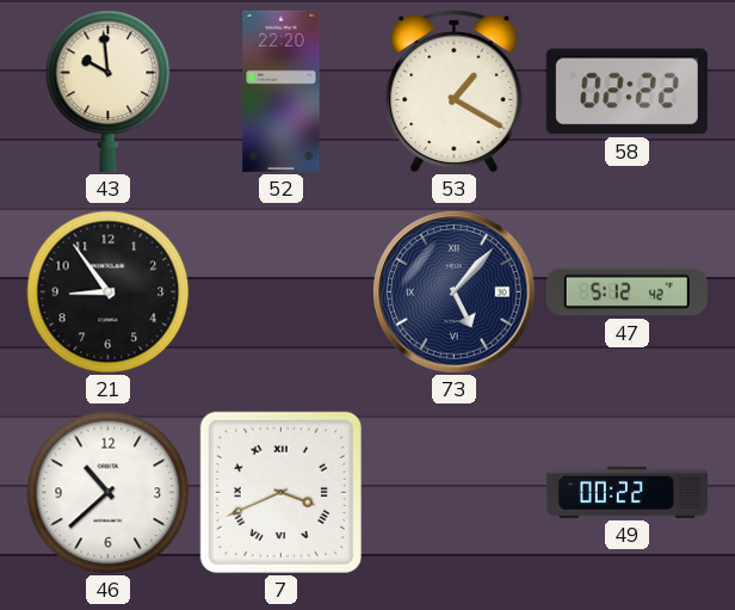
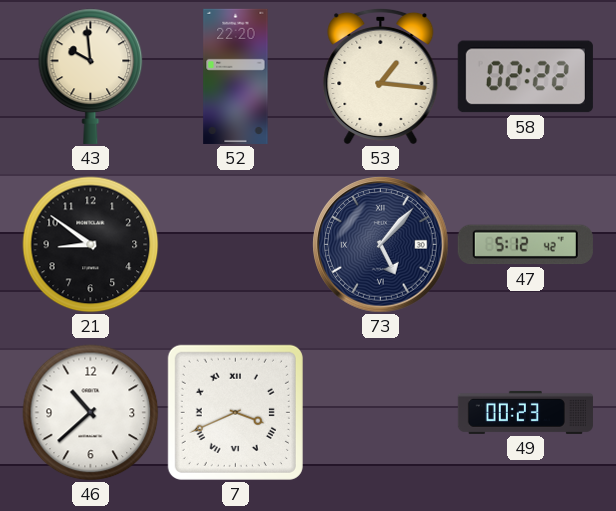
53: 1:20 -> 1:16
21: 8:54 -> 8:51
49: 00:22 -> 00:23
